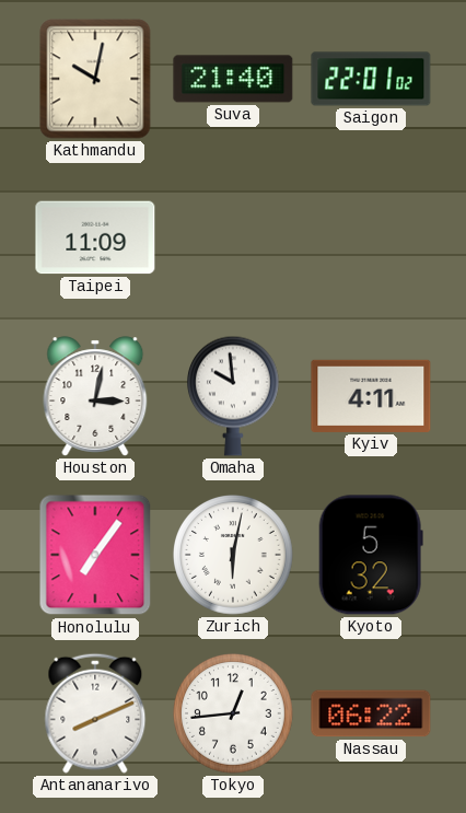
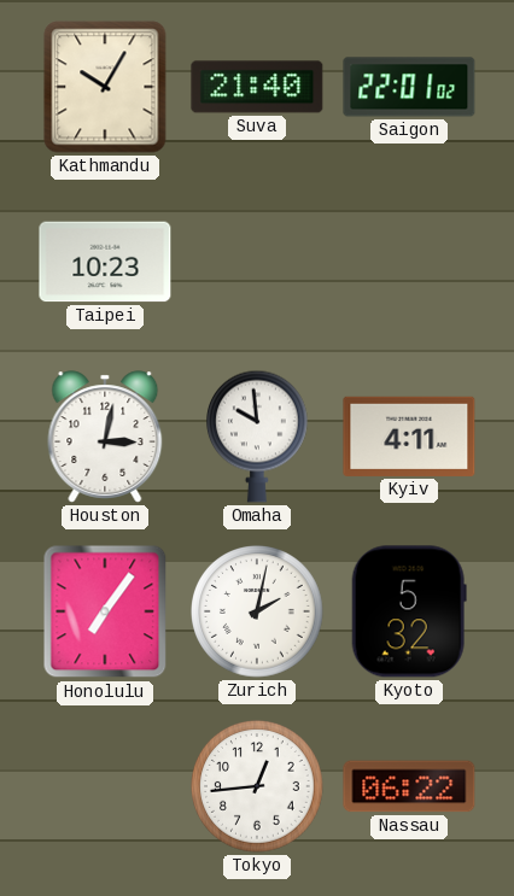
Kathmandu: 10:02 -> 10:05
Taipei: 11:09 -> 10:23
Zurich: 6:02 -> 2:02
Antananarivo: 8:11 -> none
